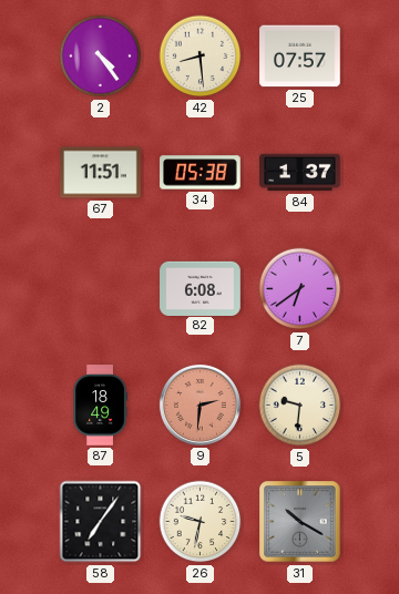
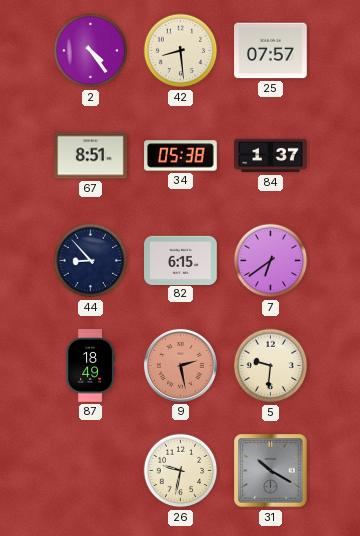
67: 11:51 -> 8:51
44: none -> 8:53
82: 6:08 -> 6:15
9: 2:31 -> 2:28
58: 7:06 -> none
